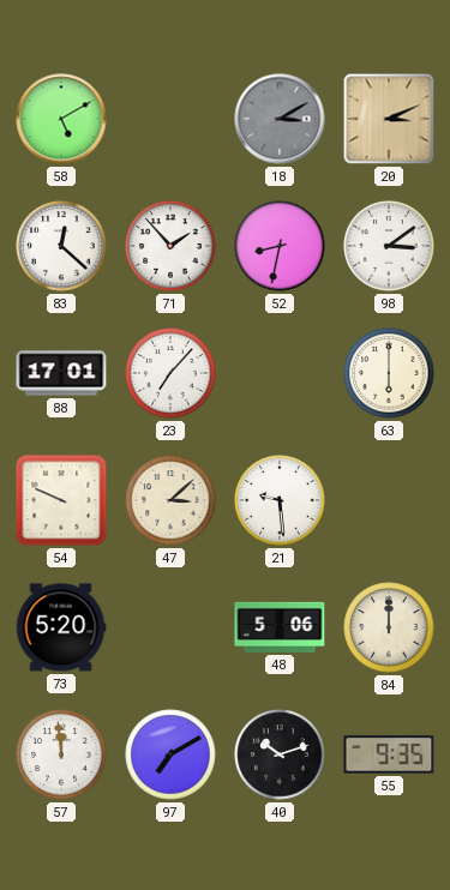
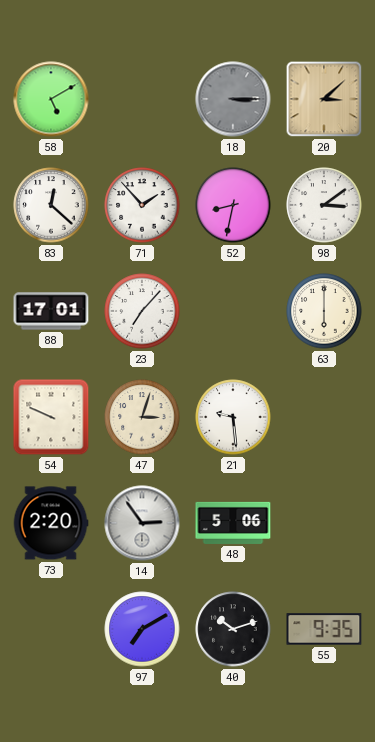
18: 3:10 -> 3:15
20: 3:11 -> 3:08
47: 3:08 -> 3:03
73: 5:20 -> 2:20
14: none -> 2:54
84: 12:00 -> none
57: 11:59 -> none
